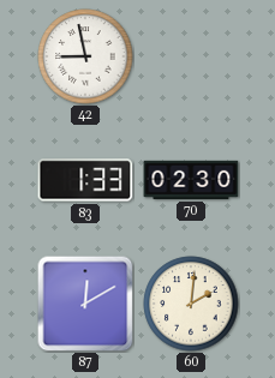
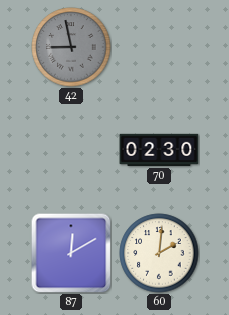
42 dial: white -> grey
83: 1:33 -> none
